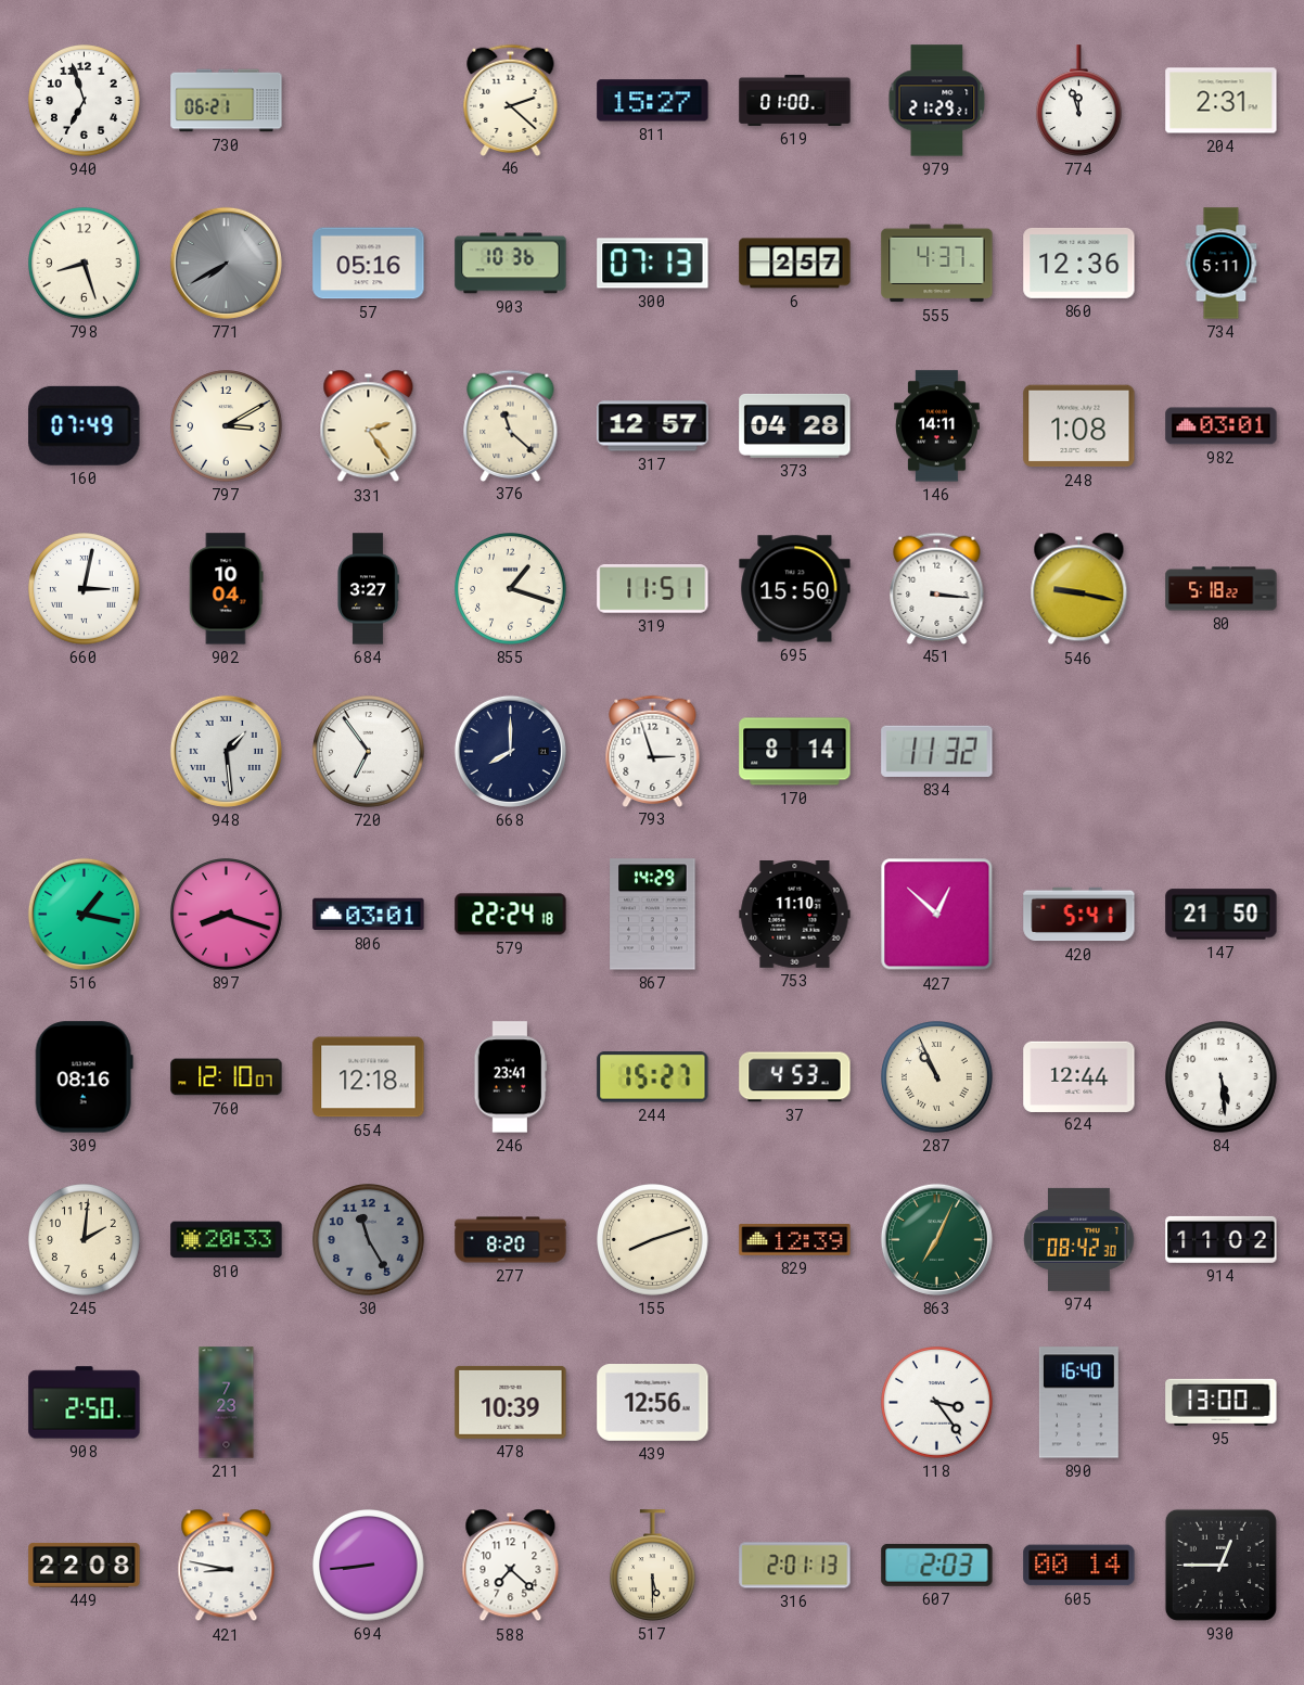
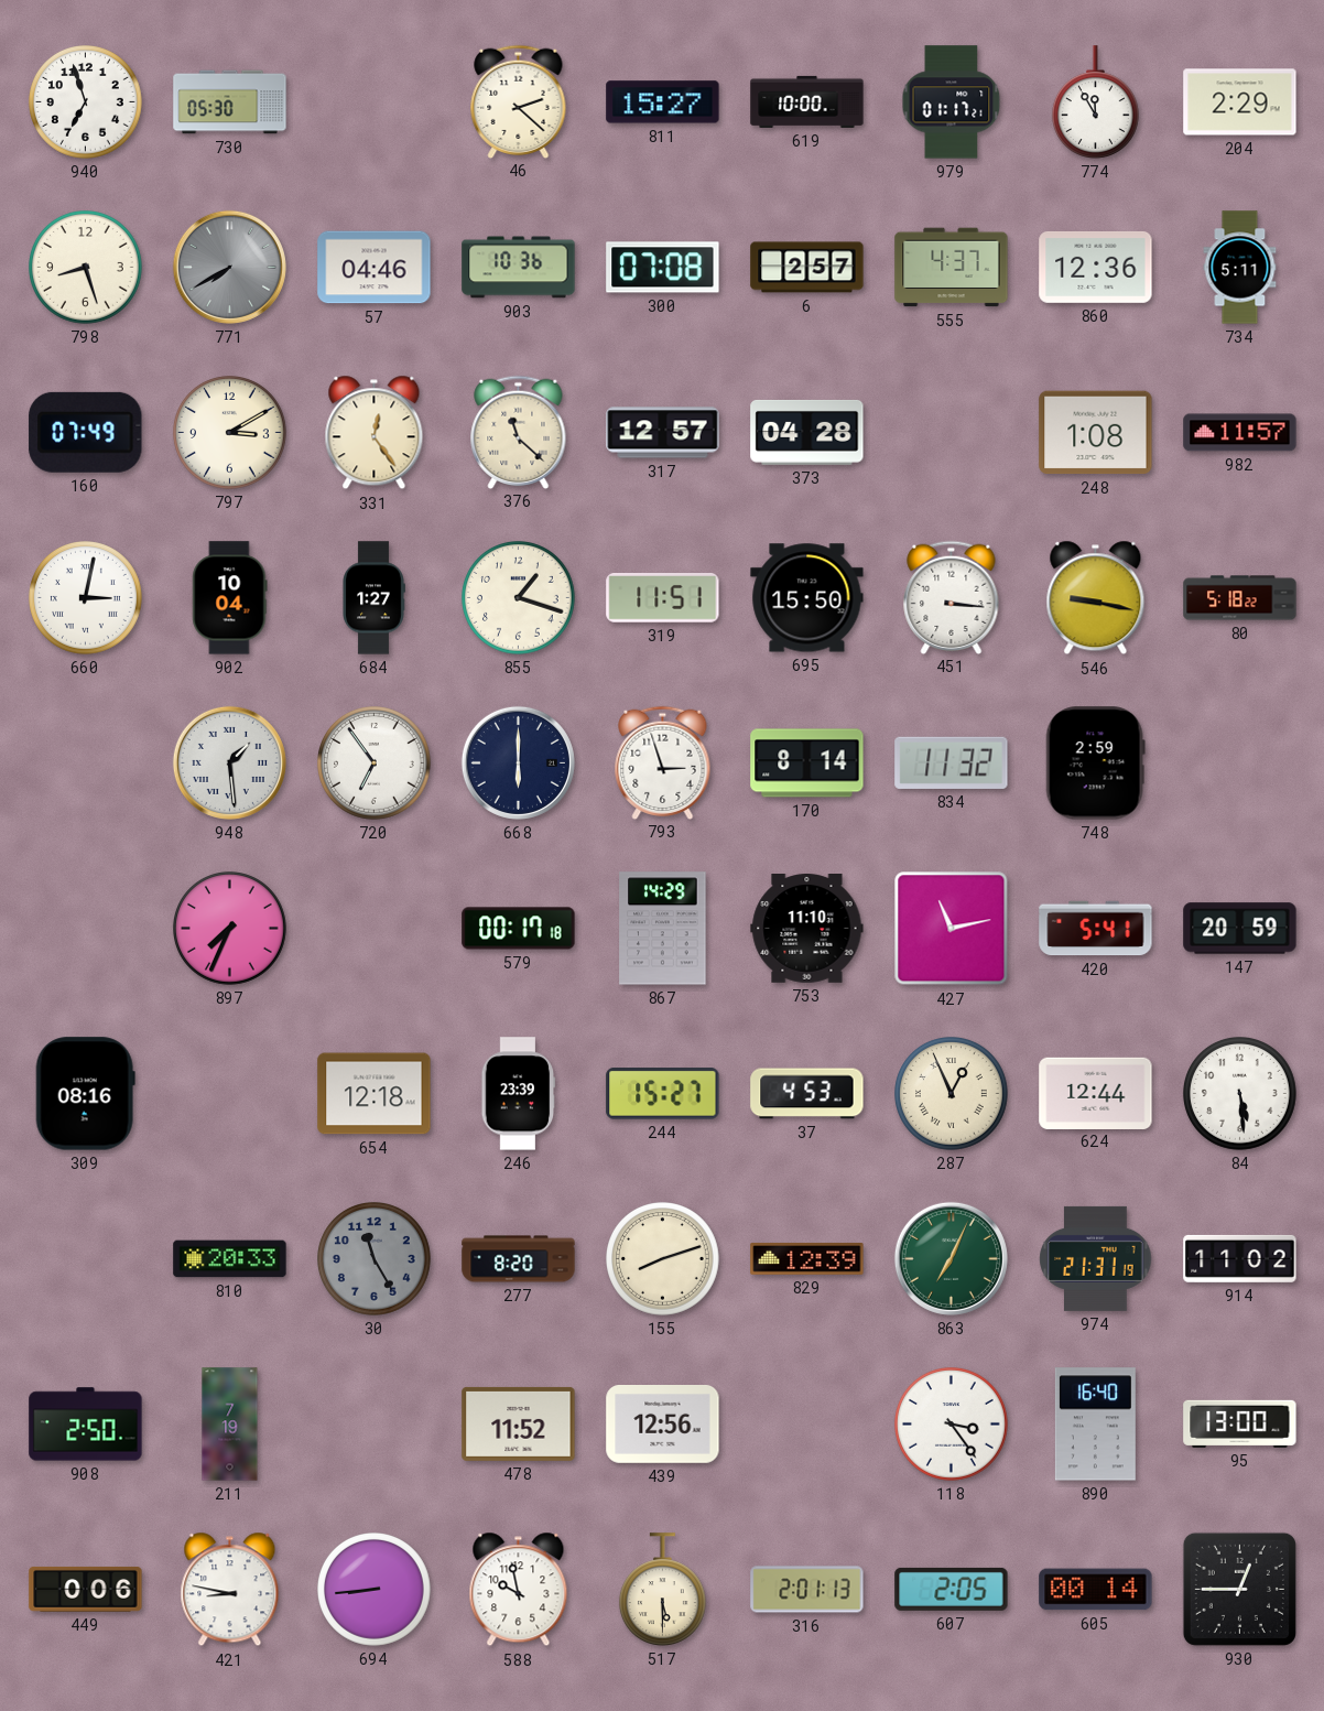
730: 06:21 -> 05:30
619: 01:00 -> 10:00
979: 21:29 -> 01:17
774: 11:57 -> 11:55
204: 2:31 -> 2:29
57: 05:16 -> 04:46
300: 07:13 -> 07:08
331: 2:24 -> 12:24
146: 14:11 -> none
982: 03:01 -> 11:57
684: 3:27 -> 1:27
668: 8:00 -> 6:00
748: none -> 2:59
516: 1:17 -> none
897: 8:18 -> 7:34
806: 03:01 -> none
579: 22:24 -> 00:17
427: 12:52 -> 11:13
147: 21:50 -> 20:59
760: 12:10 -> none
246: 23:41 -> 23:39
287: 10:56 -> 12:56
245: 2:01 -> none
974: 08:42 -> 21:31
211: 7:23 -> 7:19
478: 10:39 -> 11:52
449: 22:08 -> 0:06
588: 7:22 -> 9:58
607: 2:03 -> 2:05
